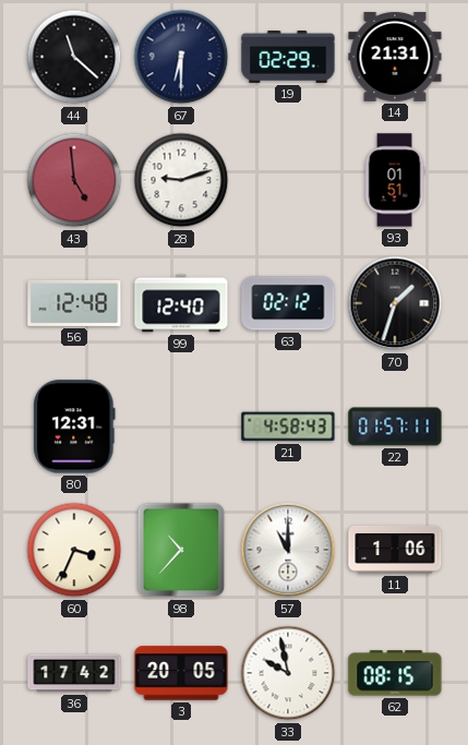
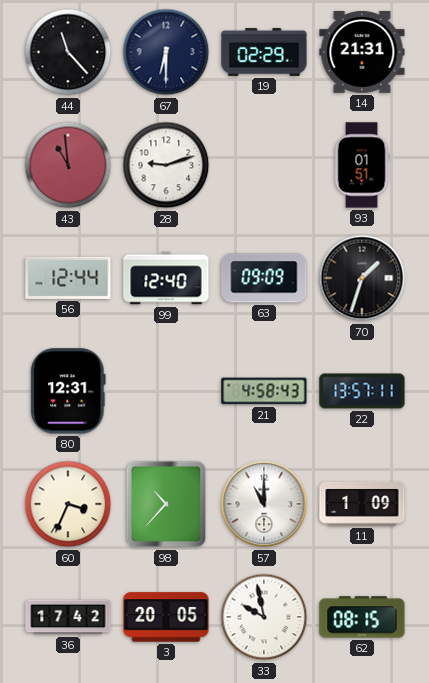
44: 11:22 -> 11:23
43: 4:59 -> 10:59
56: 12:48 -> 12:44
63: 02:12 -> 09:09
22: 01:57 -> 13:57
11: 1:06 -> 1:09
